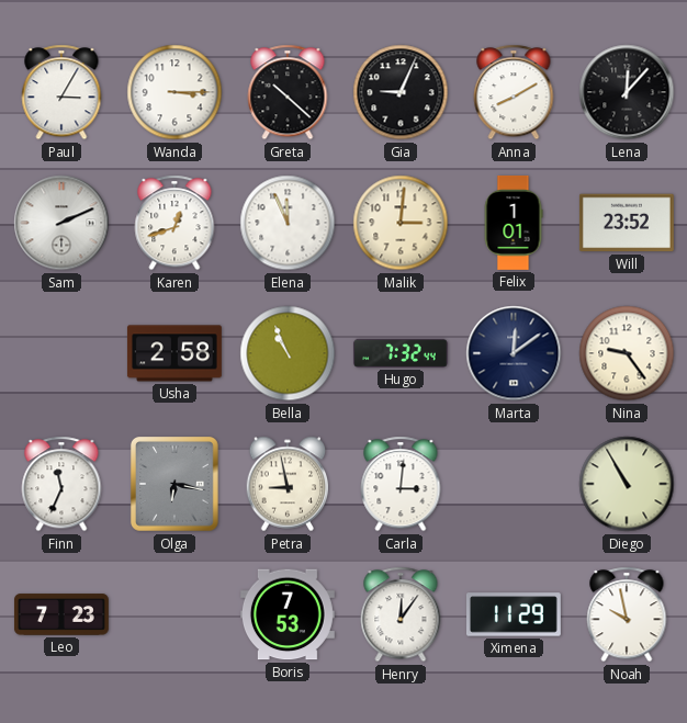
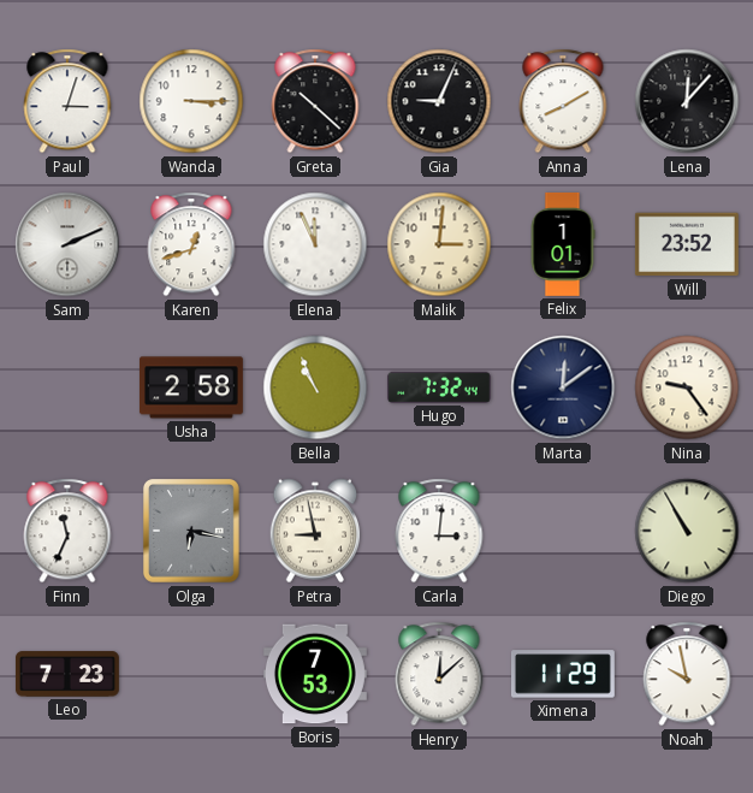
Paul: 3:05 -> 3:03
Henry: 12:06 -> 12:08
